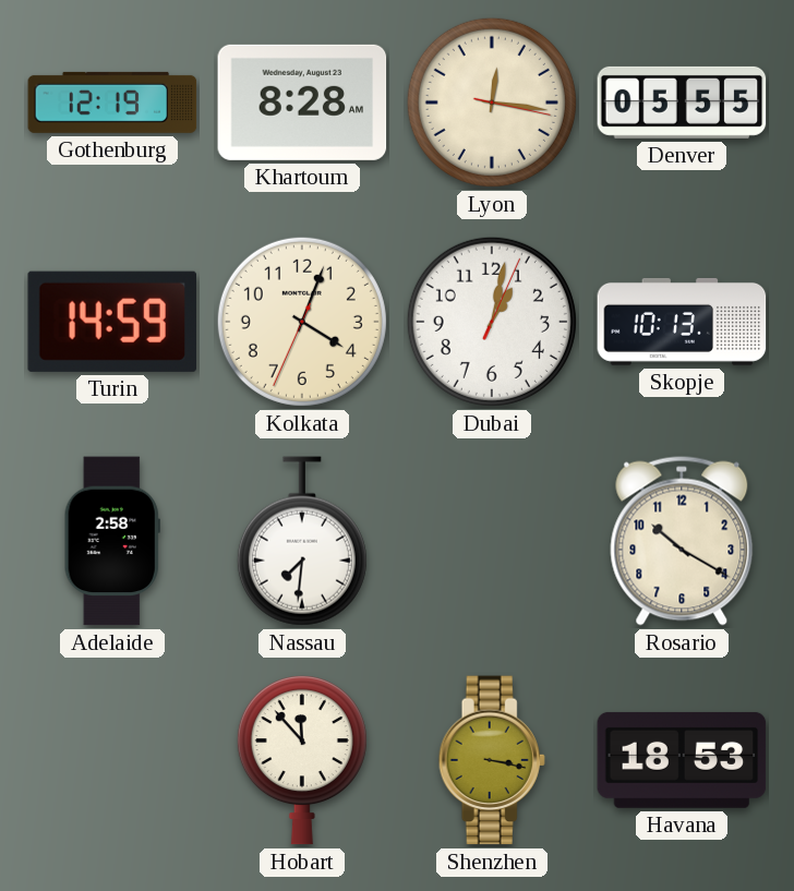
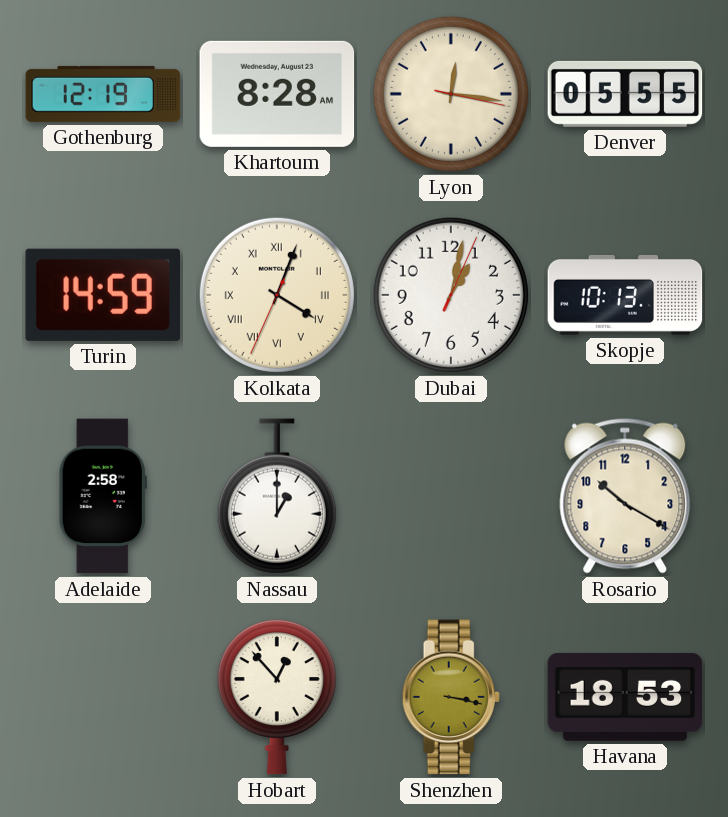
Kolkata numerals: Arabic -> Roman
Nassau: 7:31 -> 1:00
Hobart: 11:53 -> 12:53
